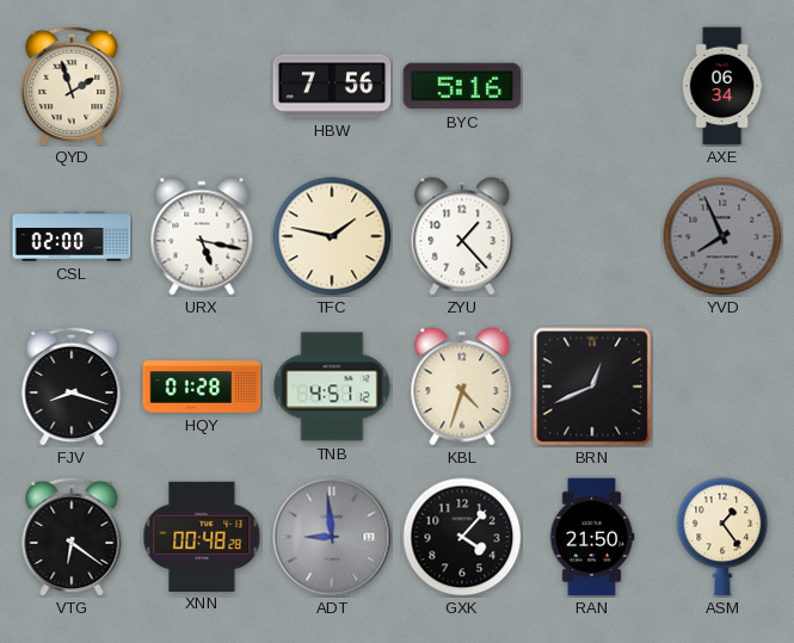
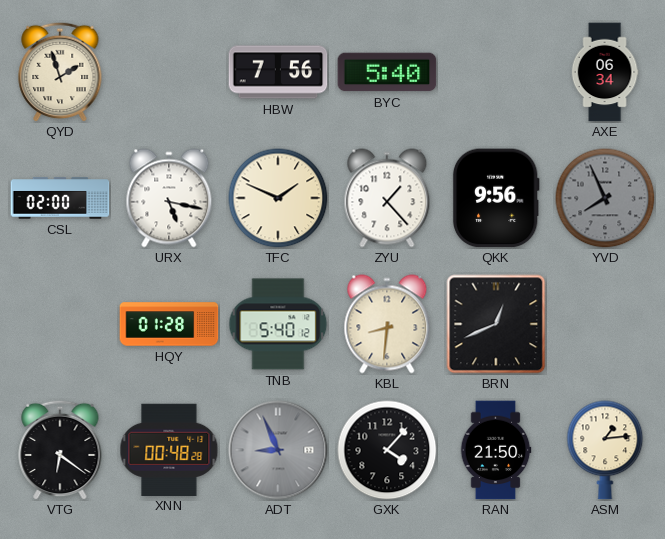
BYC: 5:16 -> 5:40
TFC: 1:47 -> 1:49
QKK: none -> 9:56
FJV: 8:18 -> none
TNB: 4:51 -> 5:40
KBL: 4:33 -> 8:31
ADT: 8:59 -> 8:56
ASM: 1:24 -> 1:14
